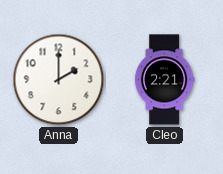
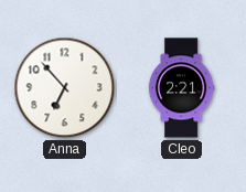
Anna: 2:00 -> 6:53
